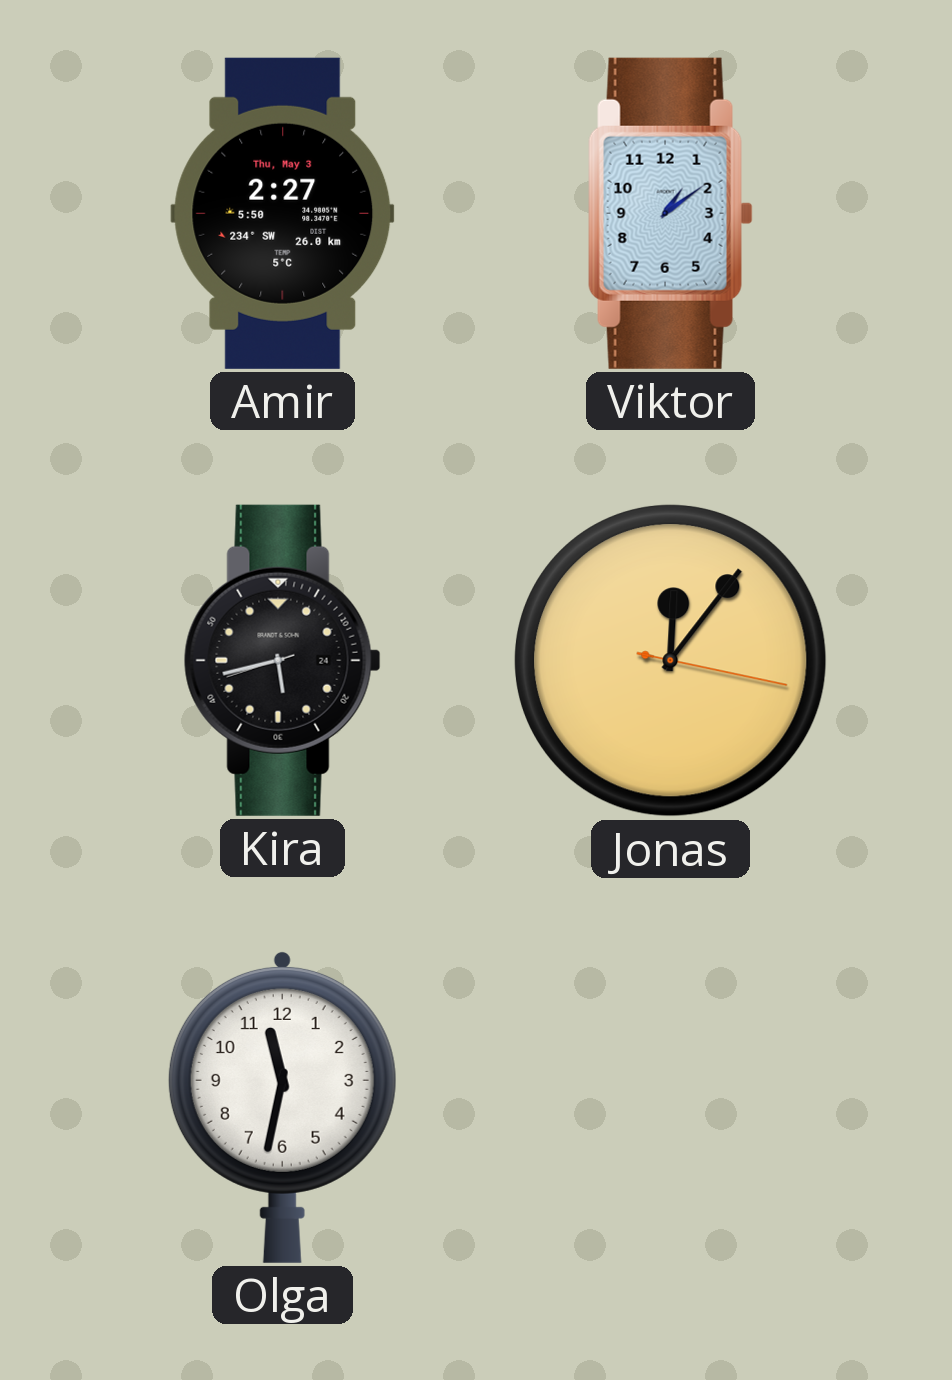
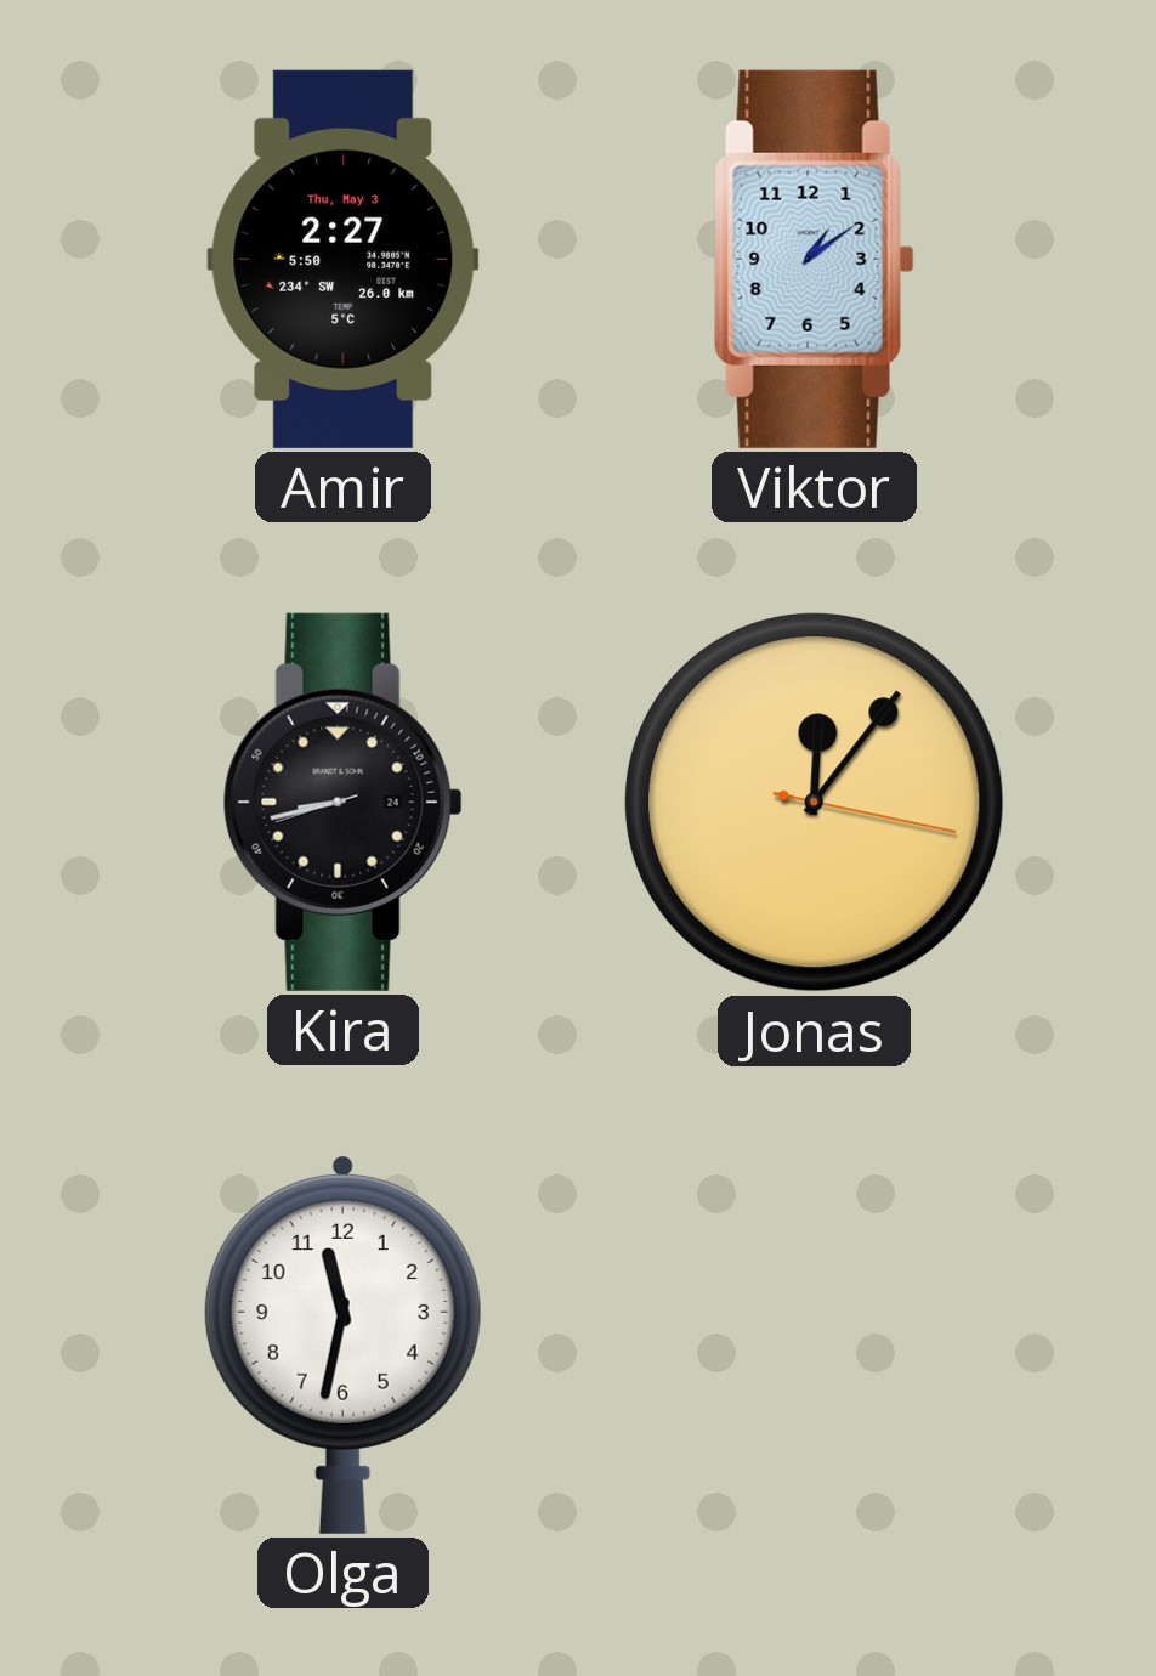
Kira: 5:42 -> 8:42
